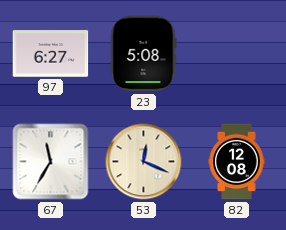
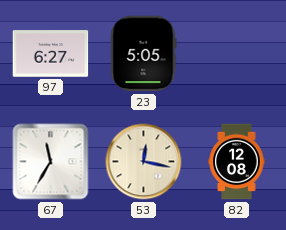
23: 5:08 -> 5:05
53: 12:19 -> 12:17
